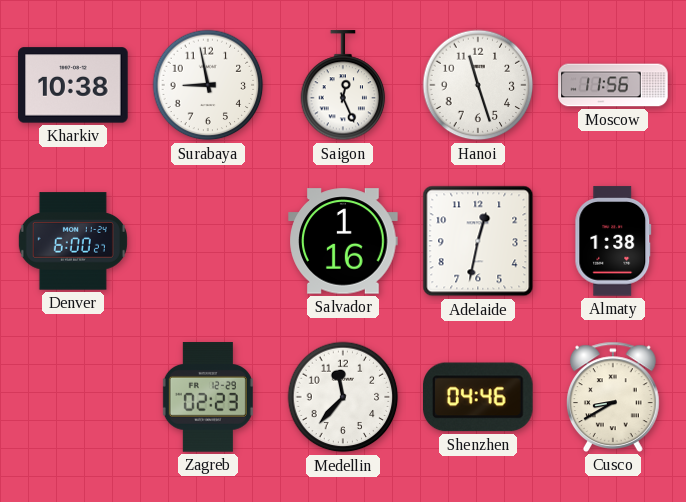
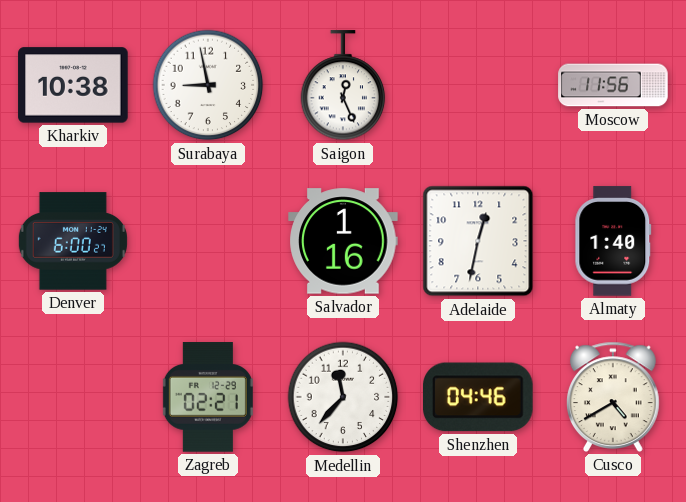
Hanoi: 11:27 -> none
Almaty: 1:38 -> 1:40
Zagreb: 02:23 -> 02:21
Cusco: 8:40 -> 4:40
